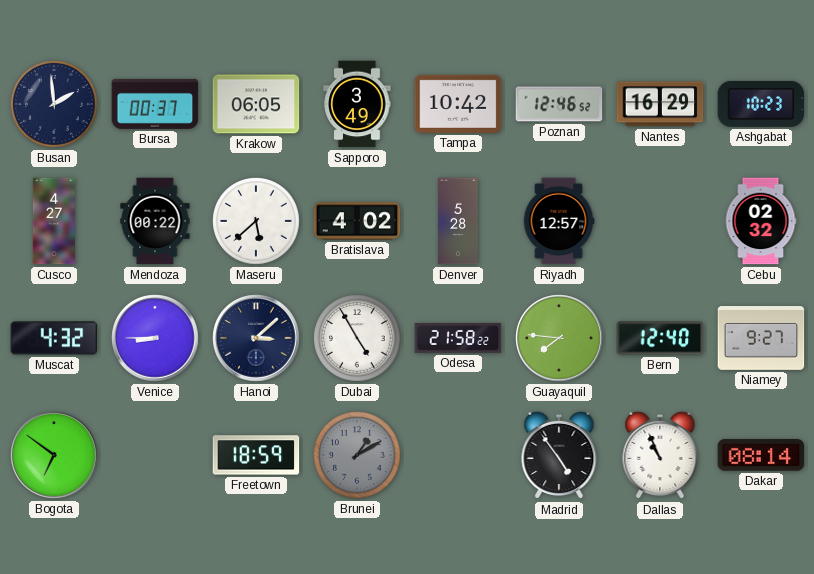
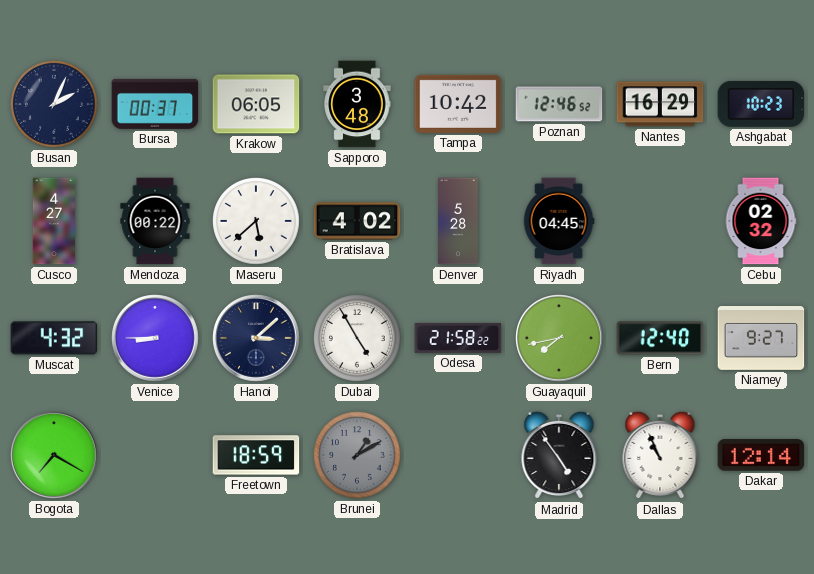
Busan: 1:59 -> 2:04
Sapporo: 3:49 -> 3:48
Riyadh: 12:57 -> 04:45
Guayaquil: 7:46 -> 7:43
Bogota: 6:51 -> 7:20
Dakar: 08:14 -> 12:14
